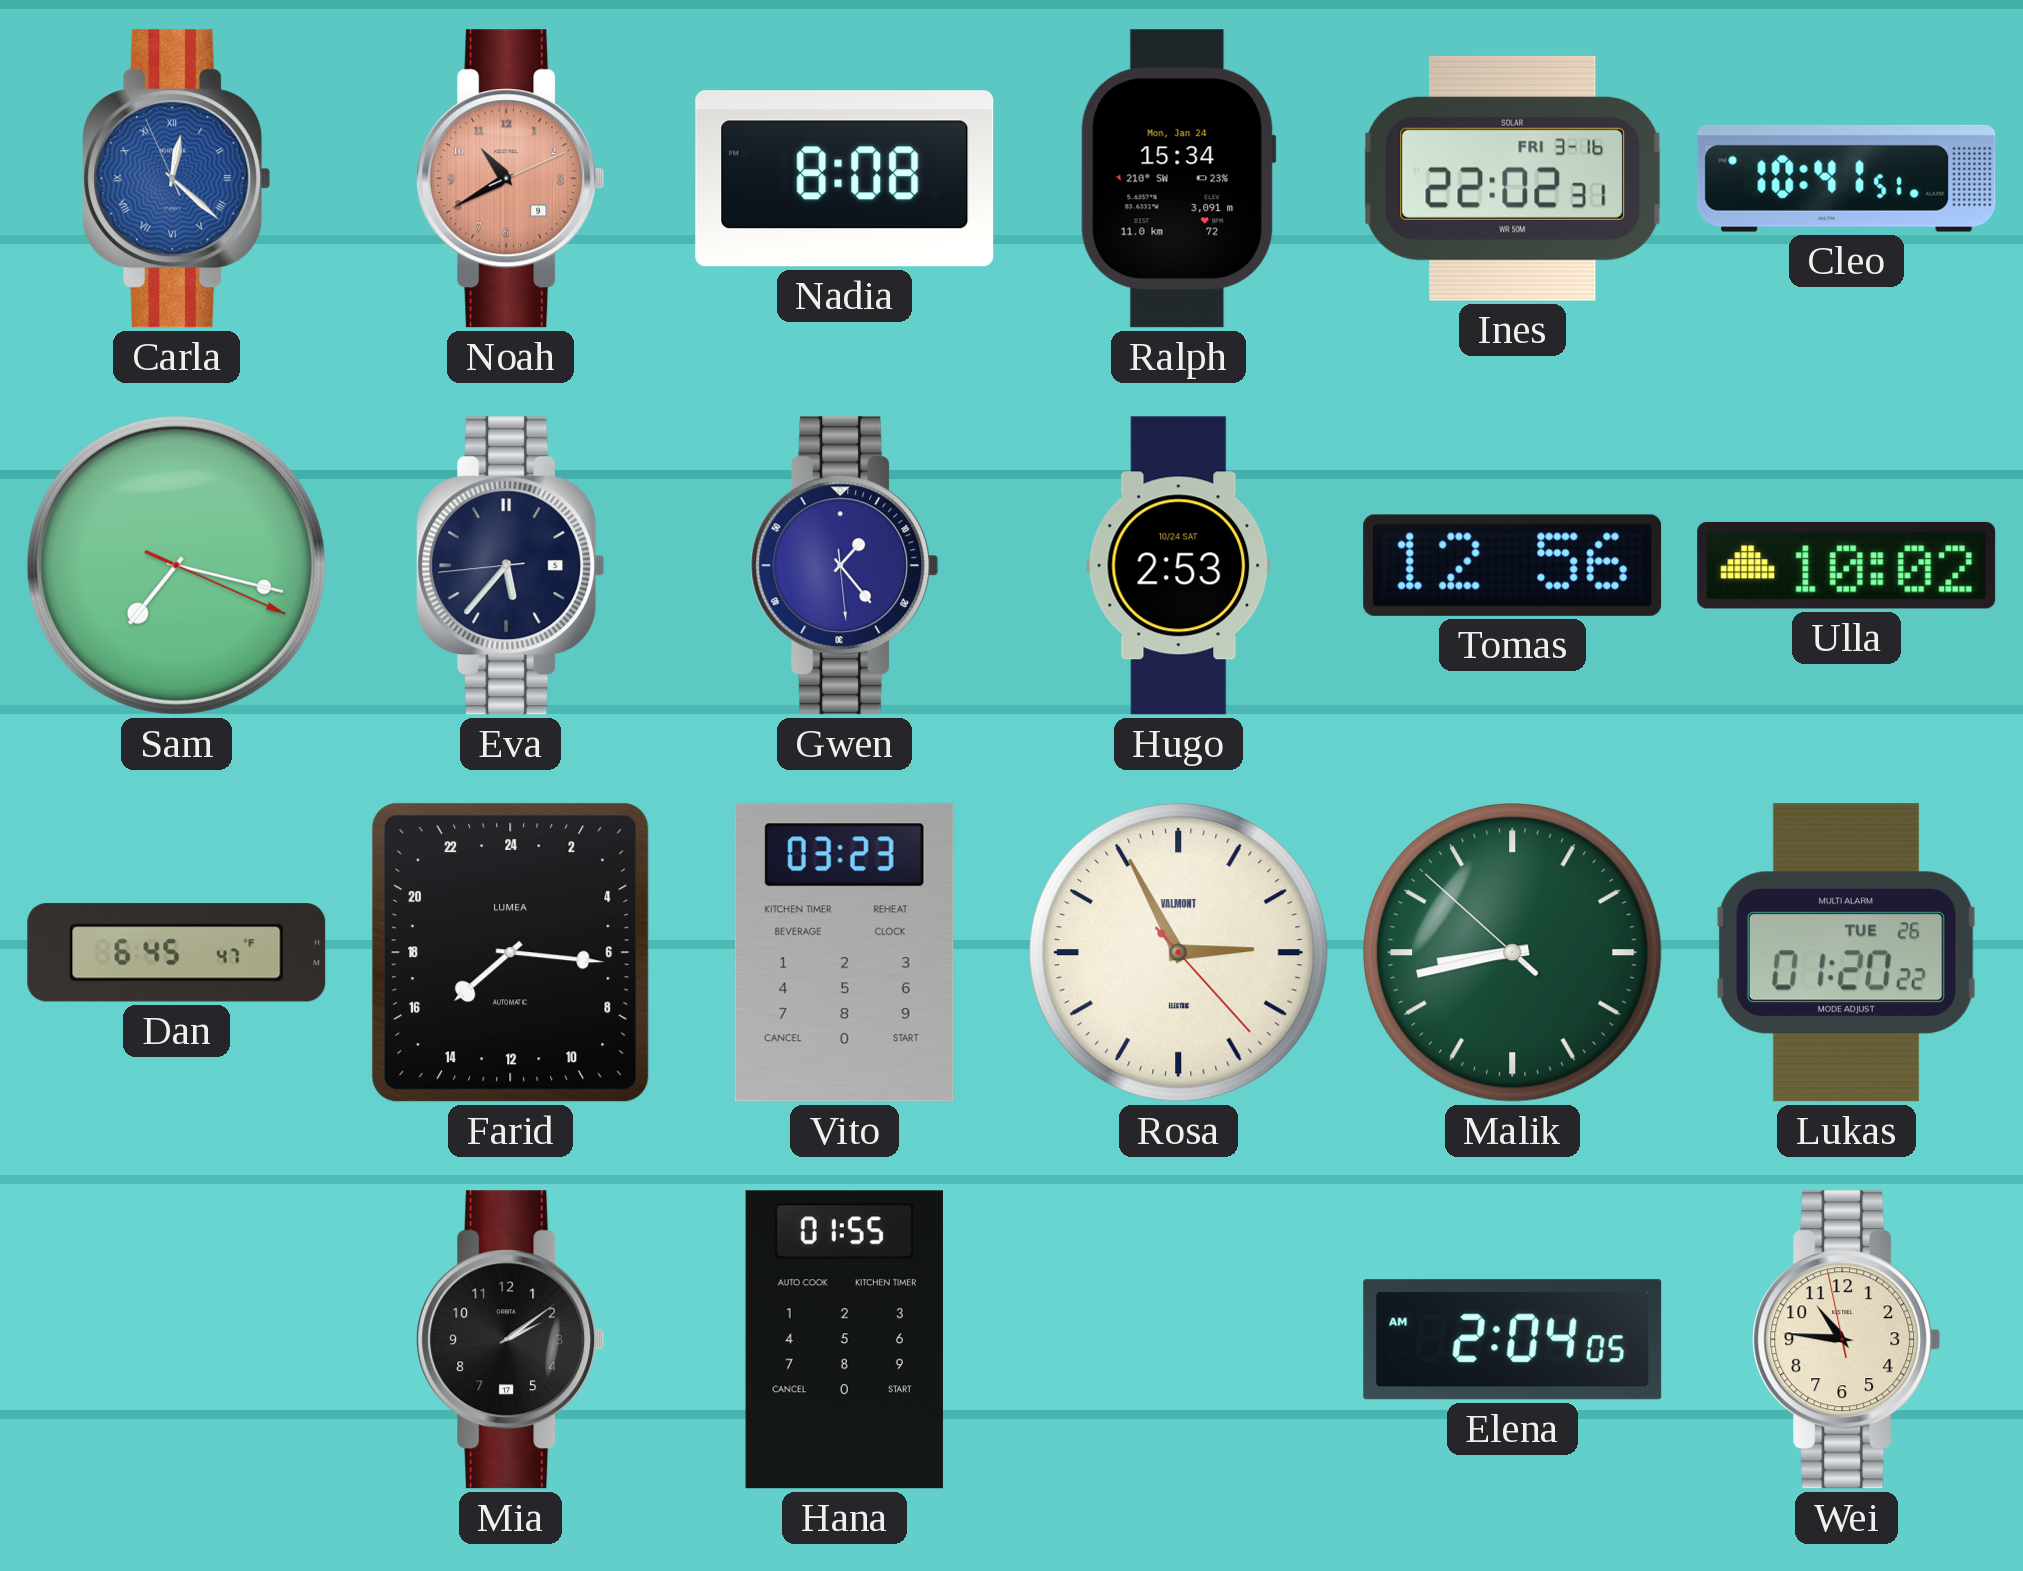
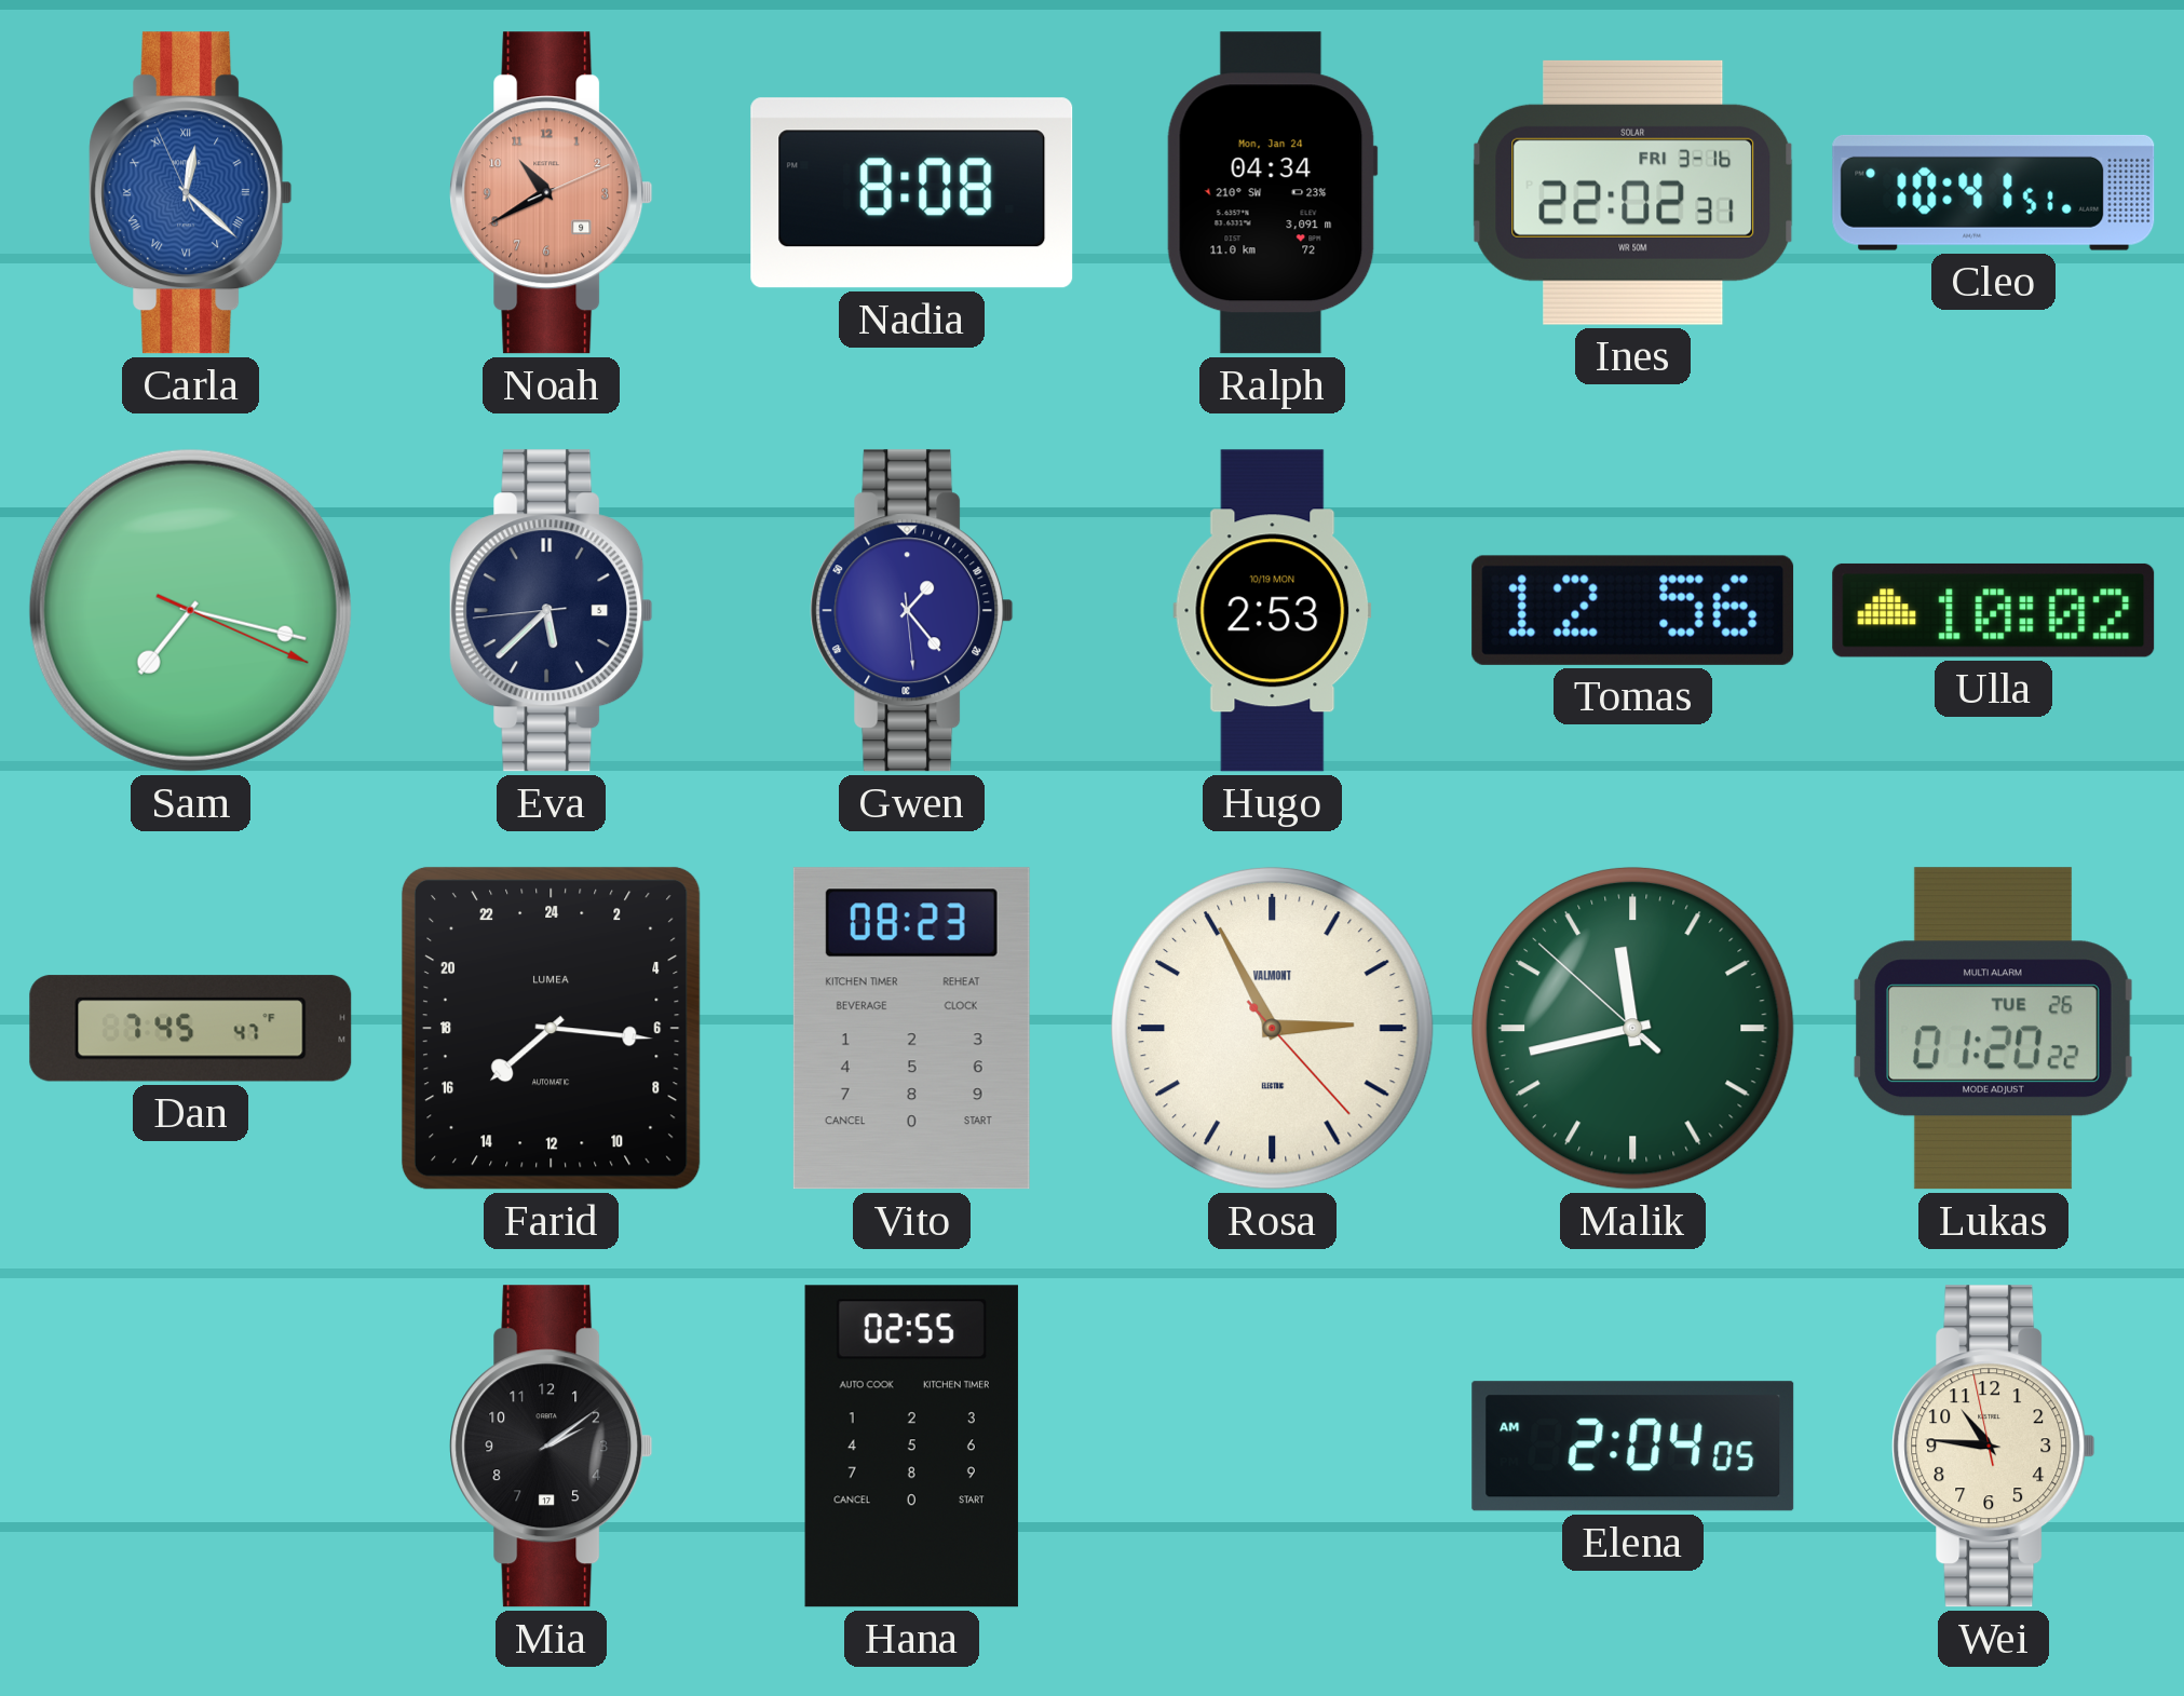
Ralph: 15:34 -> 04:34
Eva: 5:36 -> 5:37
Hugo date: 10/24 SAT -> 10/19 MON
Dan: 6:45 -> 7:45
Vito: 03:23 -> 08:23
Malik: 8:42 -> 11:42
Hana: 01:55 -> 02:55
